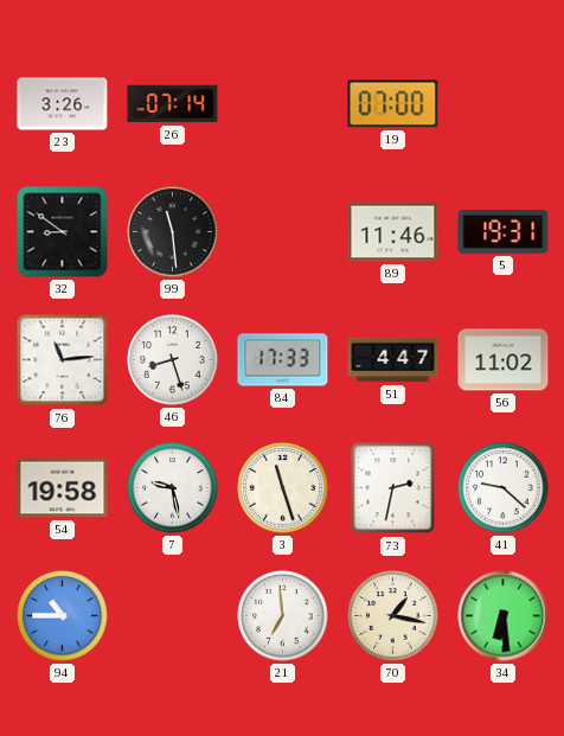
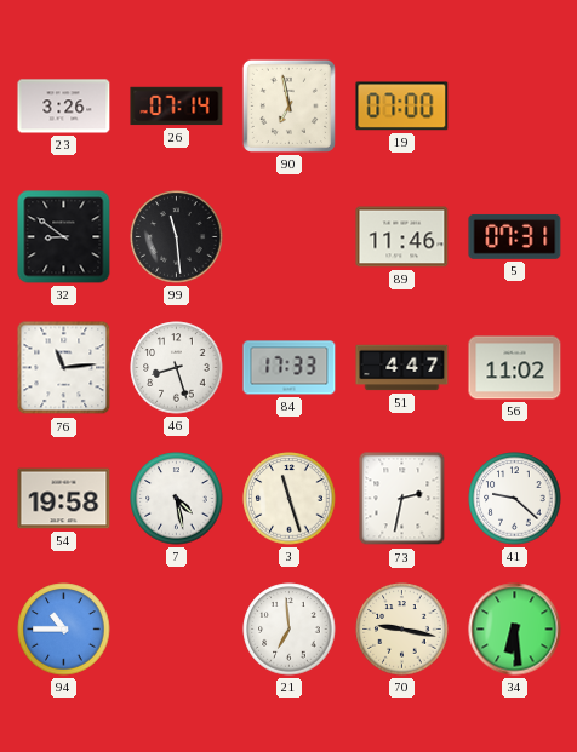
90: none -> 6:58
5: 19:31 -> 07:31
7: 9:28 -> 4:28
70: 1:17 -> 9:17
